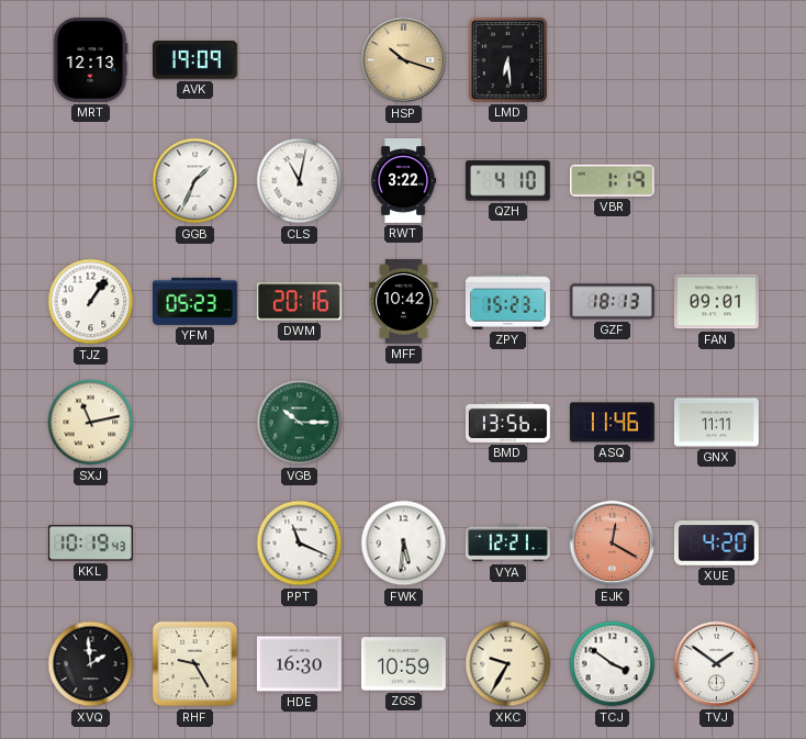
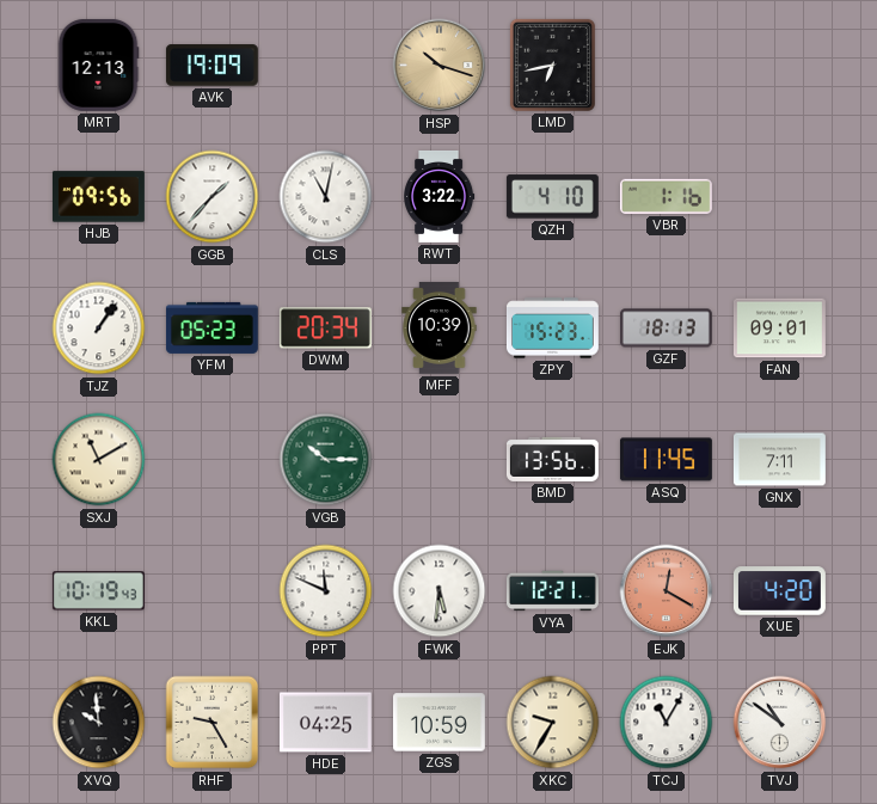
LMD: 6:29 -> 6:43
HJB: none -> 09:56
GGB: 1:34 -> 1:37
VBR: 1:19 -> 1:16
DWM: 20:16 -> 20:34
MFF: 10:42 -> 10:39
SXJ: 11:13 -> 11:10
ASQ: 11:46 -> 11:45
GNX: 11:11 -> 7:11
PPT: 11:19 -> 11:49
XVQ: 1:59 -> 9:59
HDE: 16:30 -> 04:25
TCJ: 3:51 -> 11:05
TVJ: 1:51 -> 10:51
